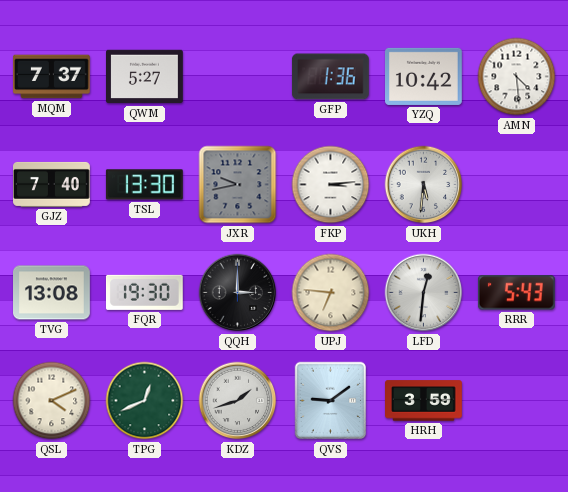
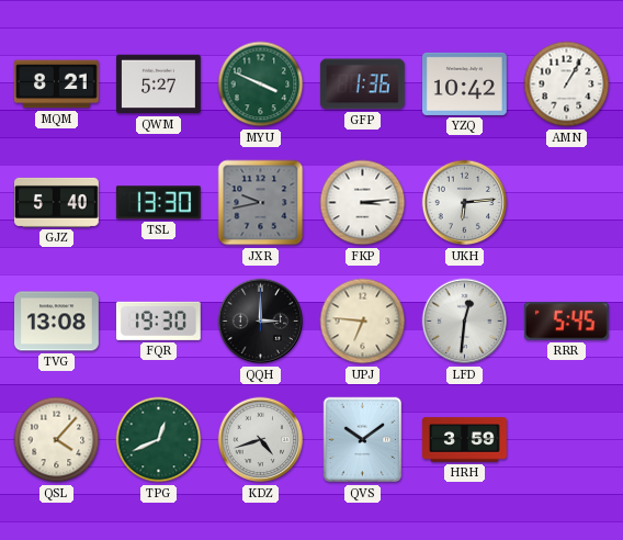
MQM: 7:37 -> 8:21
MYU: none -> 3:49
AMN: 4:29 -> 1:05
GJZ: 7:40 -> 5:40
UKH: 5:31 -> 6:14
RRR: 5:43 -> 5:45
QSL: 4:11 -> 4:07
KDZ: 1:42 -> 4:42
QVS: 9:09 -> 10:09
